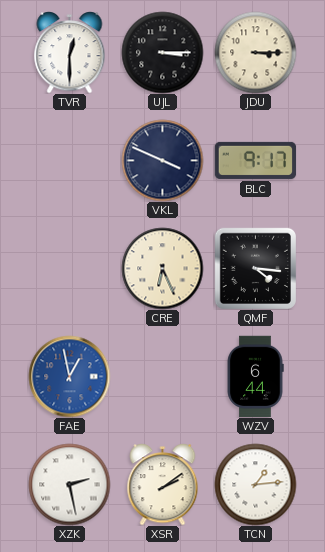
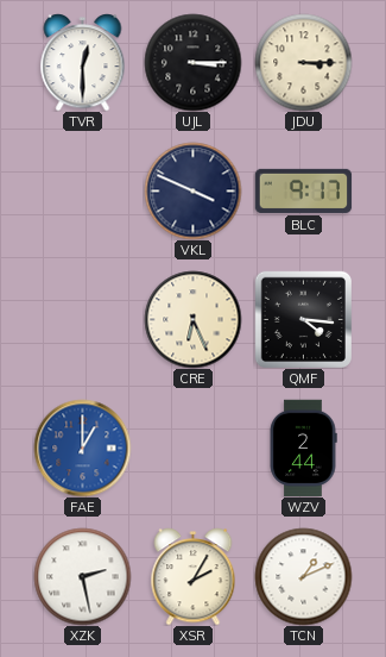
FAE: 12:58 -> 1:00
WZV: 6:44 -> 2:44
XSR: 2:09 -> 2:05
TCN: 1:14 -> 1:11
